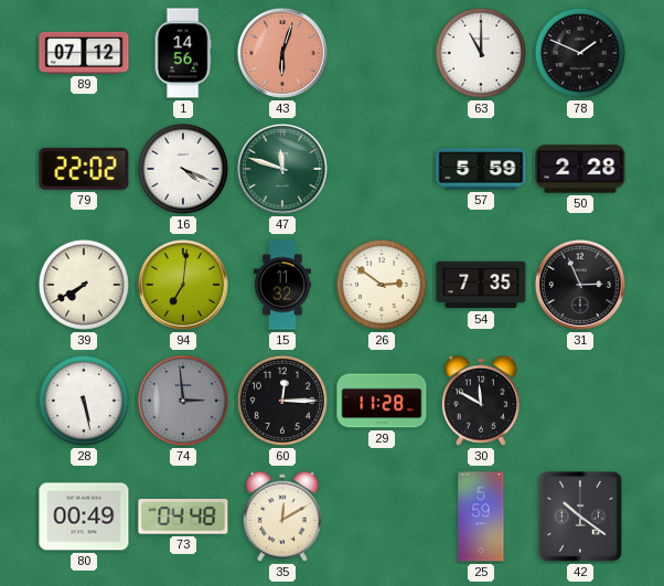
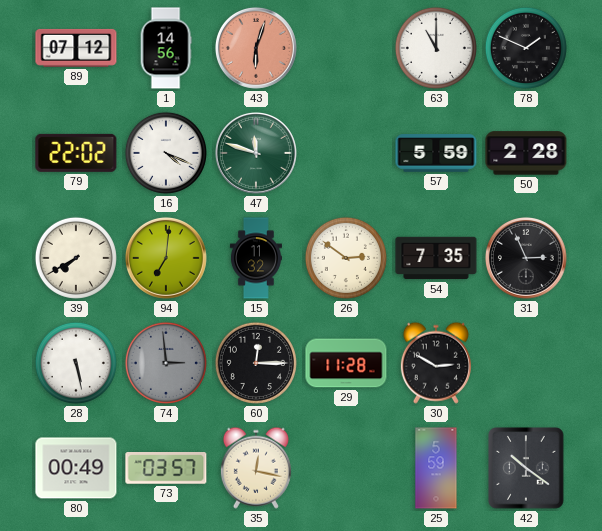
30: 11:50 -> 2:50
73: 04:48 -> 03:57
35: 12:10 -> 12:17
